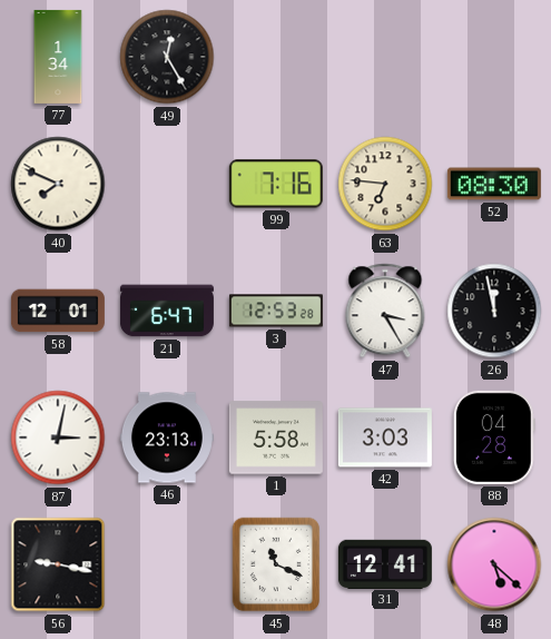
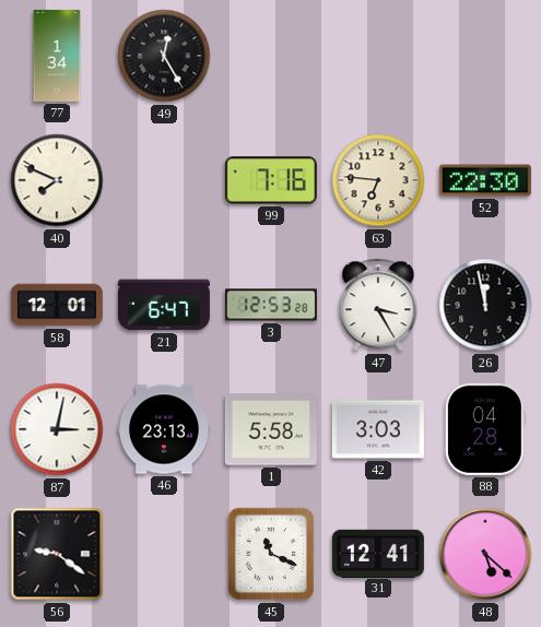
52: 08:30 -> 22:30
56: 9:17 -> 9:21
